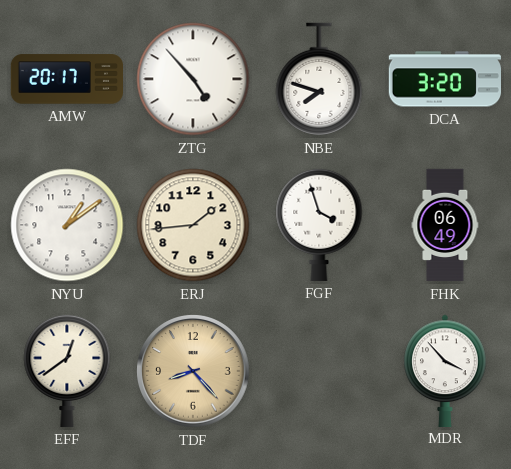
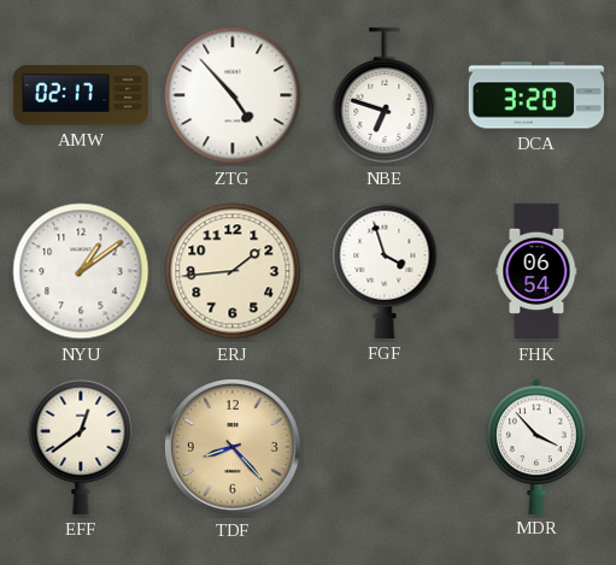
AMW: 20:17 -> 02:17
NBE: 7:48 -> 6:48
FHK: 06:49 -> 06:54
